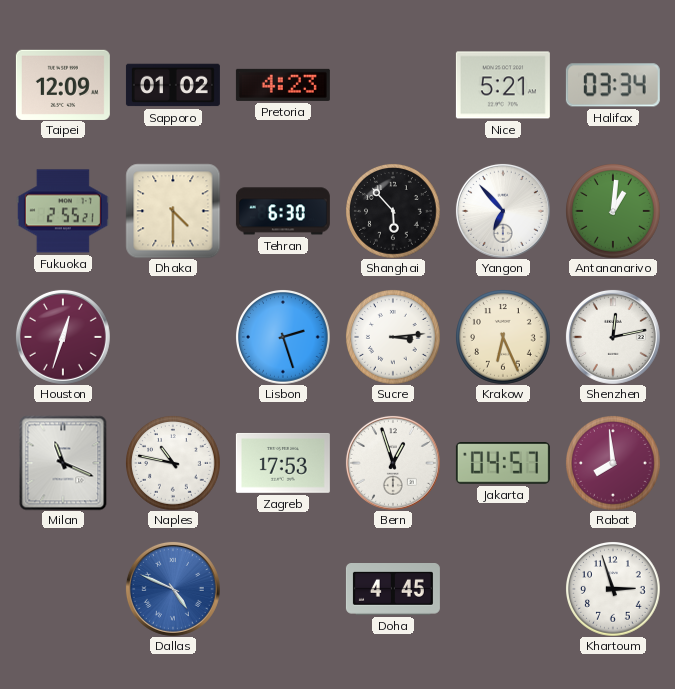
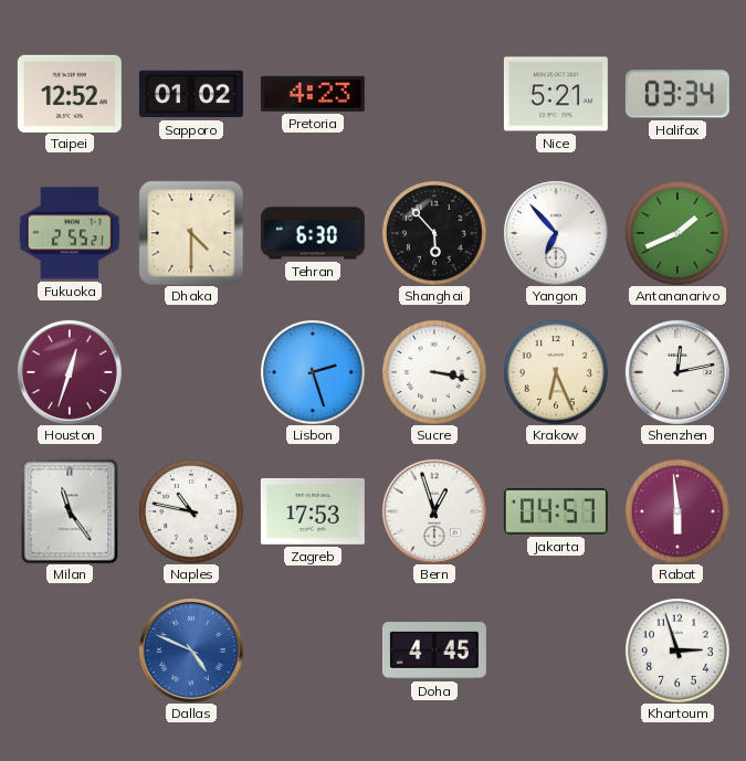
Taipei: 12:09 -> 12:52
Antananarivo: 1:01 -> 1:41
Sucre: 3:14 -> 3:17
Milan: 11:19 -> 11:24
Rabat: 7:59 -> 5:59
